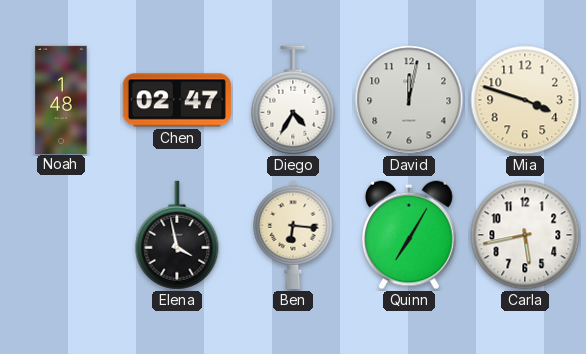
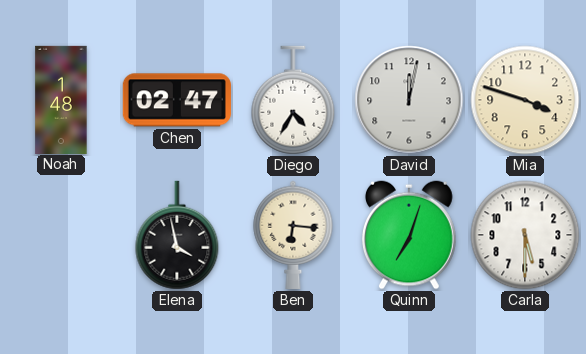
Quinn: 7:05 -> 7:03
Carla: 5:43 -> 5:30
